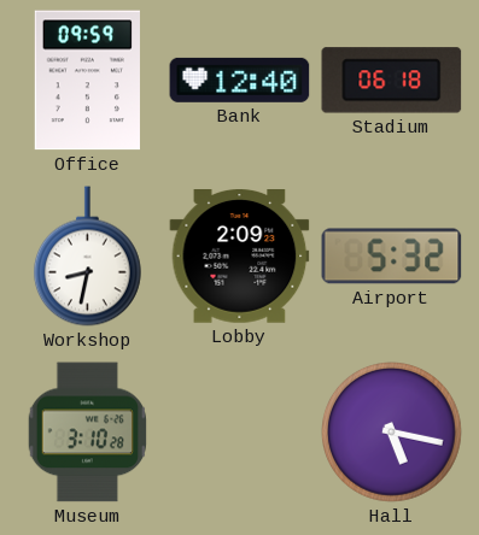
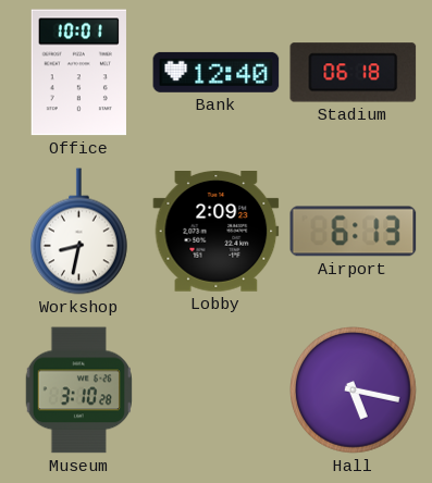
Office: 09:59 -> 10:01
Airport: 5:32 -> 6:13
